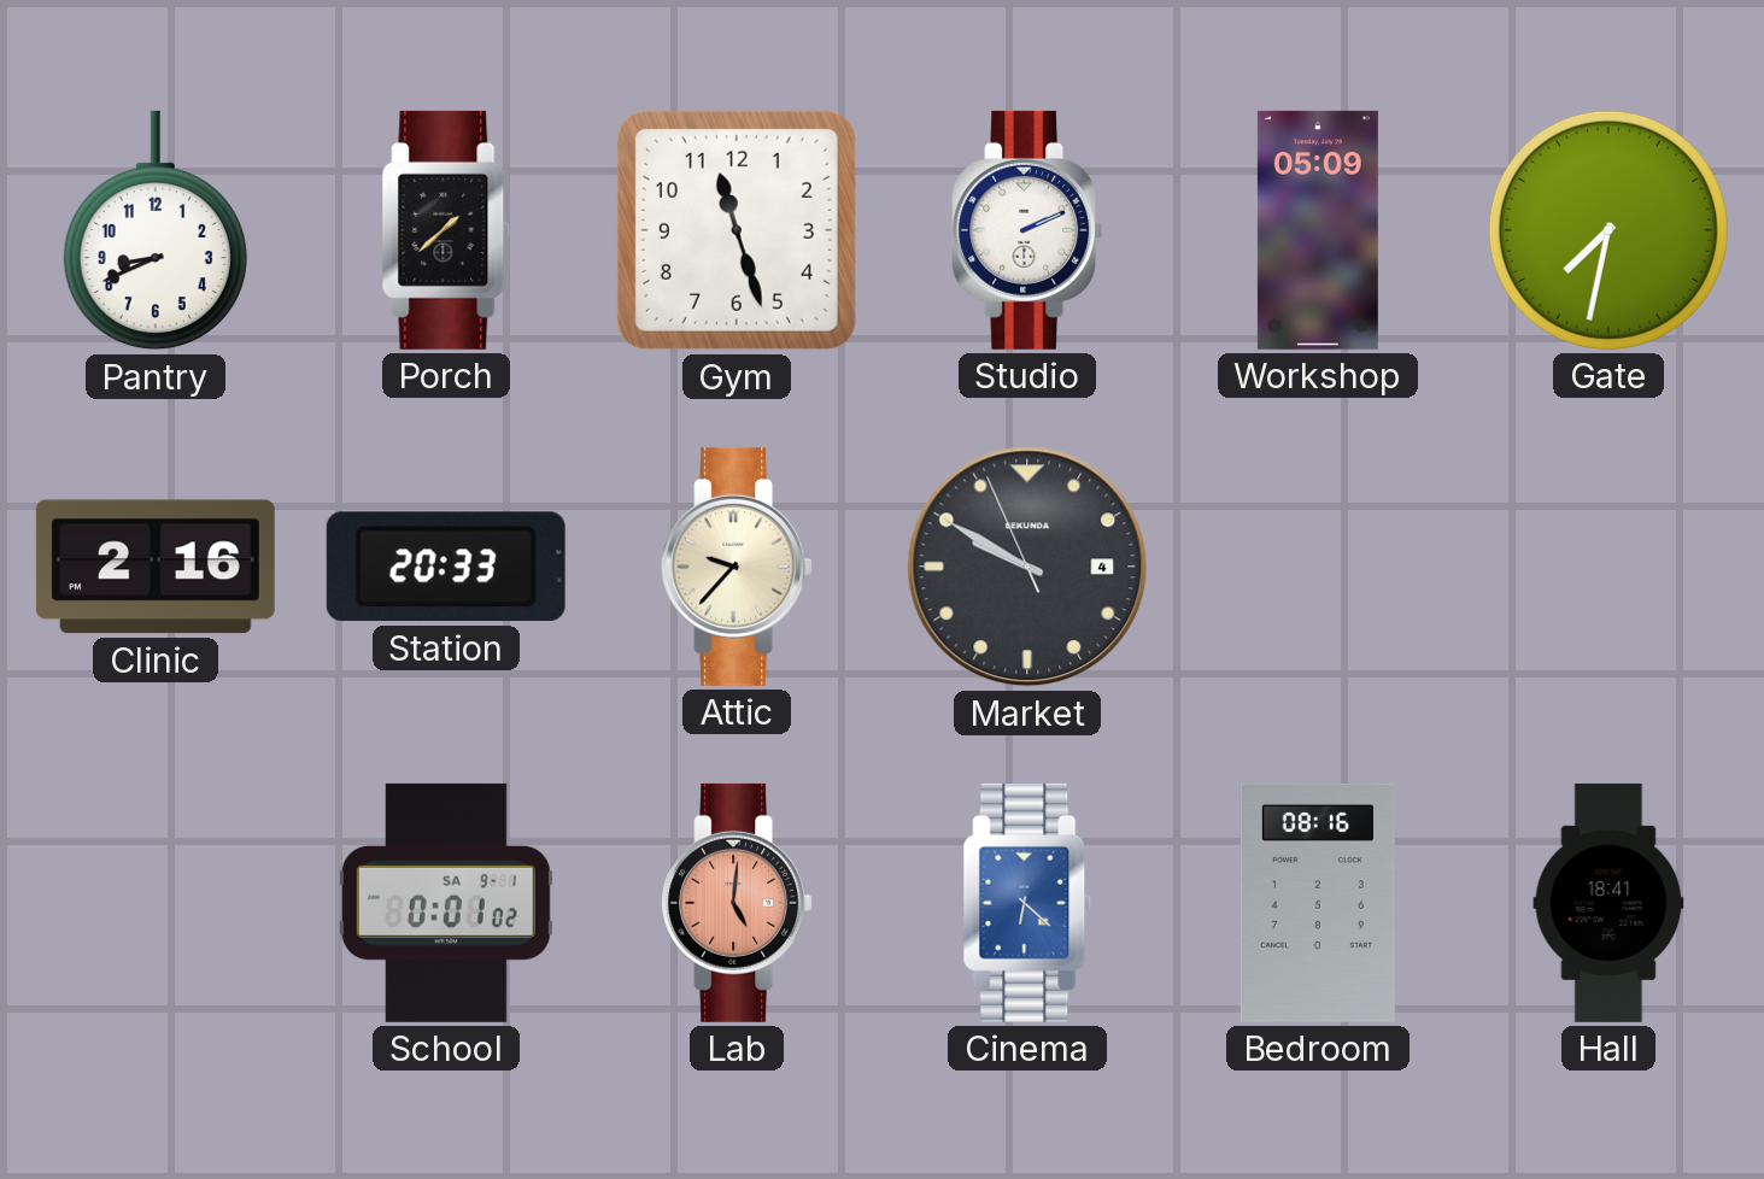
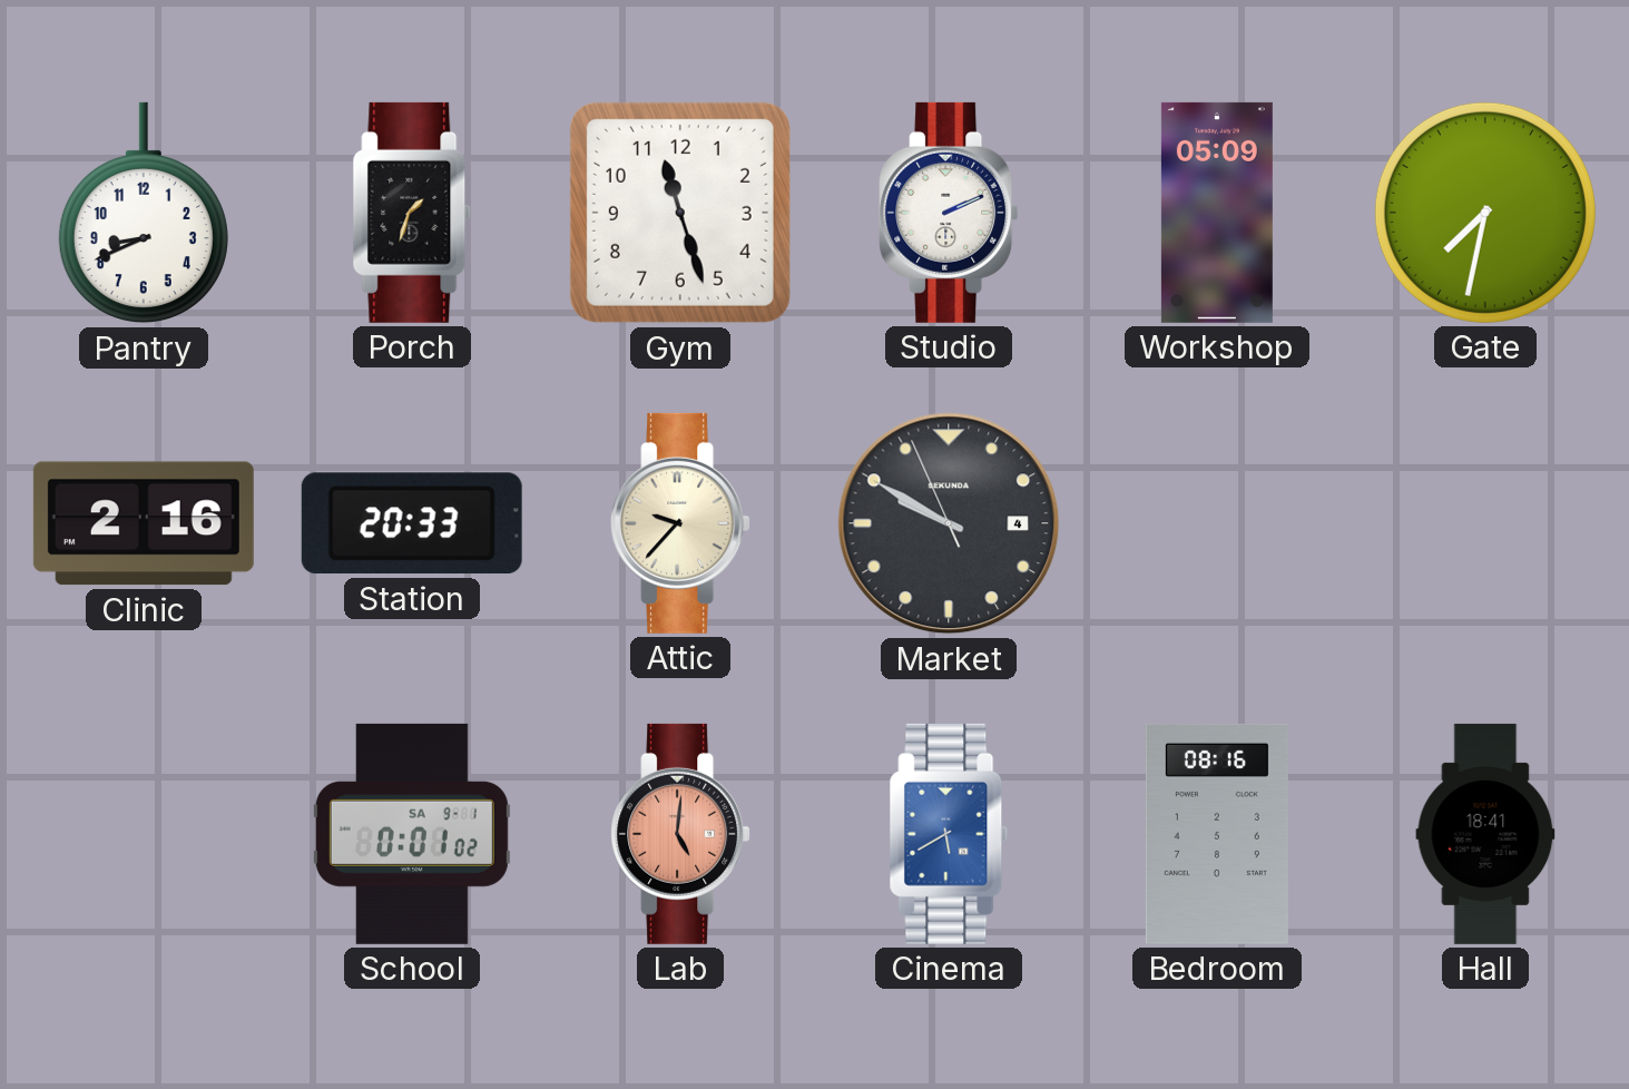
Porch: 1:38 -> 1:33
Cinema: 6:22 -> 5:40
